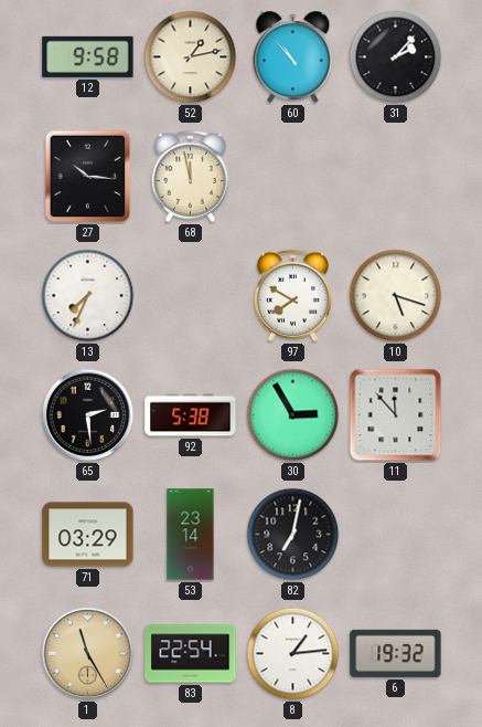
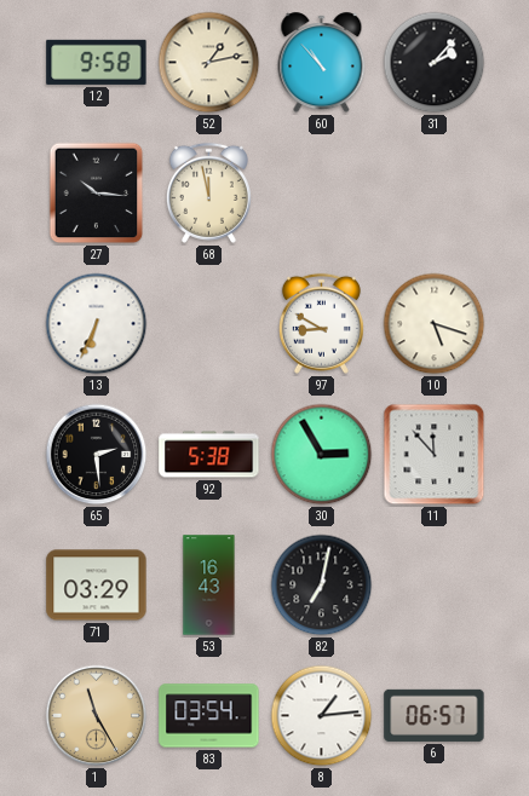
13: 7:34 -> 6:34
97: 7:50 -> 8:50
53: 23:14 -> 16:43
83: 22:54 -> 03:54
6: 19:32 -> 06:57
